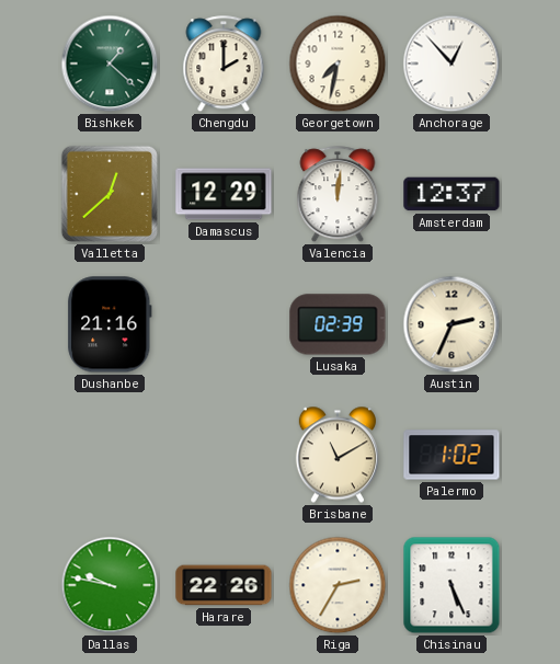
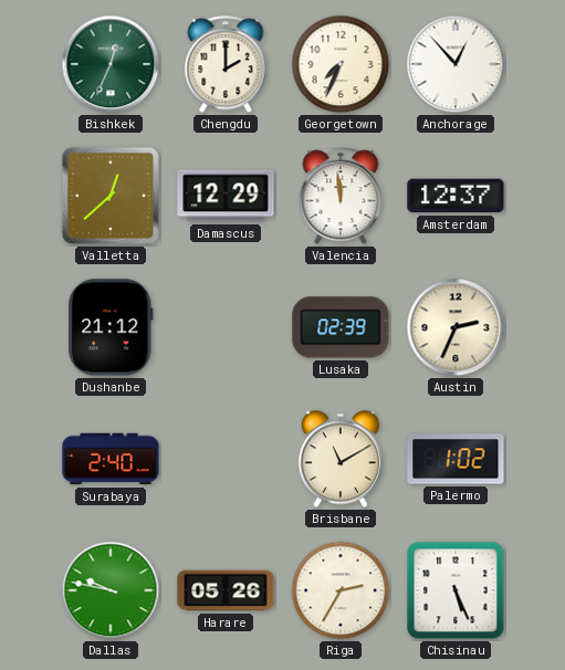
Bishkek: 1:22 -> 12:34
Georgetown: 7:32 -> 7:34
Valencia: 12:01 -> 11:59
Dushanbe: 21:16 -> 21:12
Surabaya: none -> 2:40
Harare: 22:26 -> 05:26
